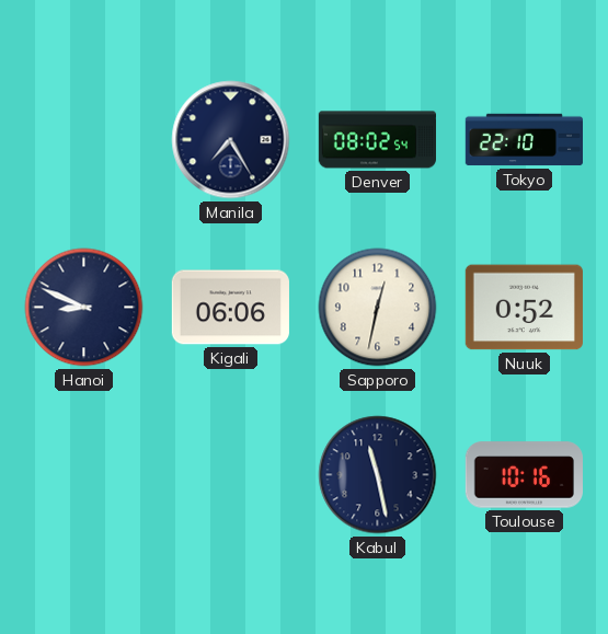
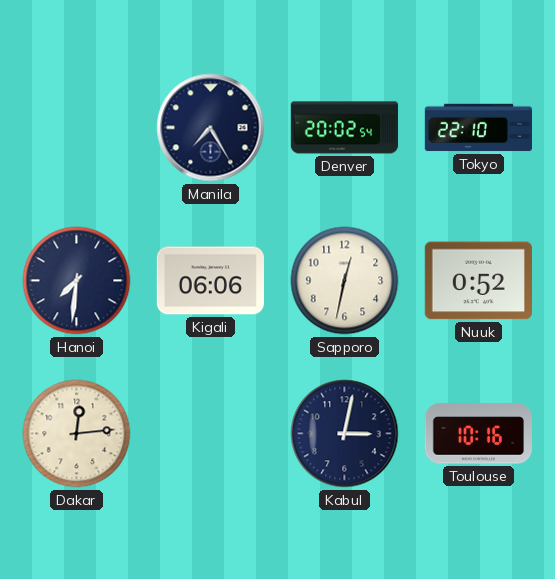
Denver: 08:02 -> 20:02
Hanoi: 8:49 -> 7:31
Dakar: none -> 12:14
Kabul: 11:28 -> 3:02
